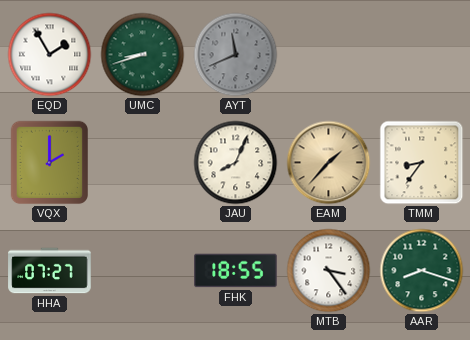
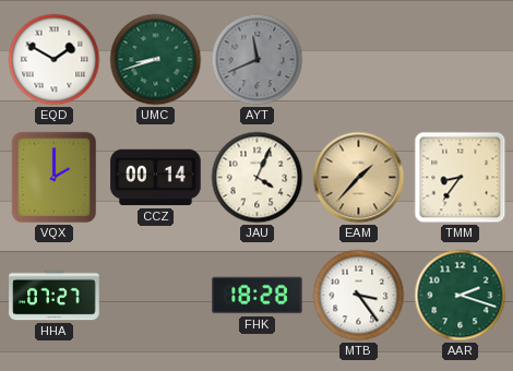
EQD: 1:55 -> 1:50
CCZ: none -> 00:14
JAU: 8:04 -> 4:04
FHK: 18:55 -> 18:28
AAR: 8:18 -> 2:18
